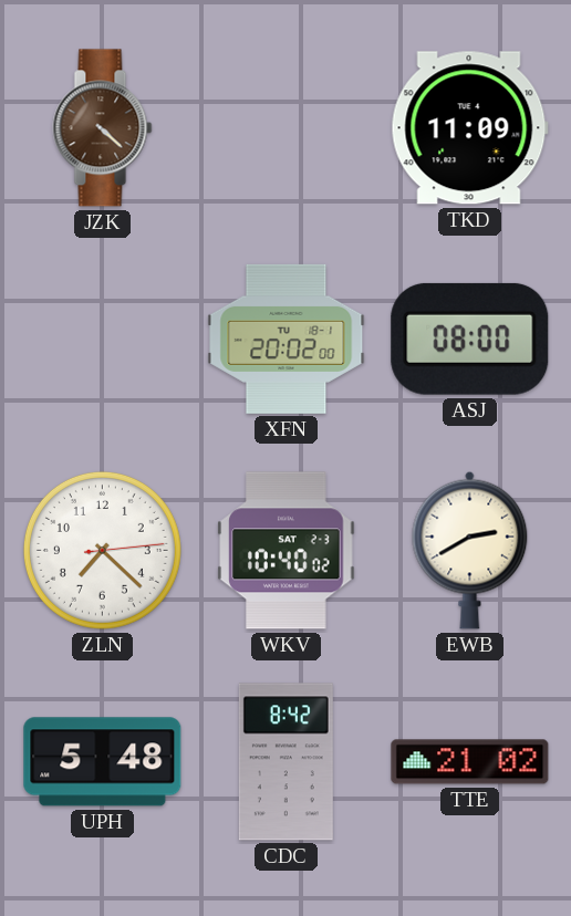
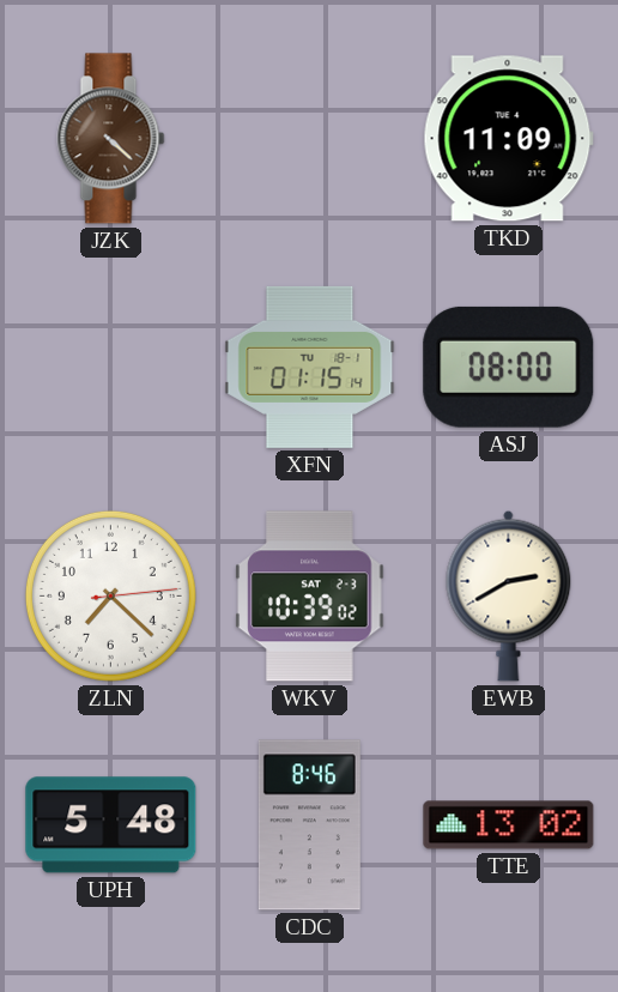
XFN: 20:02 -> 01:15
WKV: 10:40 -> 10:39
CDC: 8:42 -> 8:46
TTE: 21:02 -> 13:02
